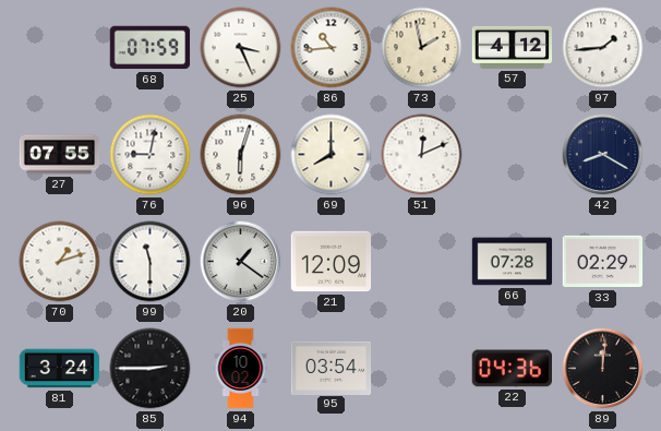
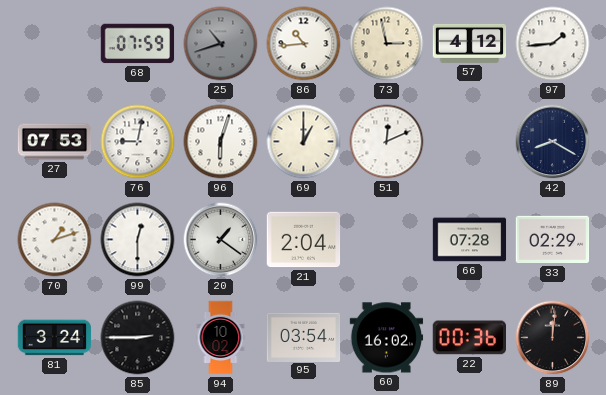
25: 3:26 -> 10:42
25 dial: white -> grey
73: 1:58 -> 2:58
27: 07:55 -> 07:53
69: 8:00 -> 1:00
99: 11:30 -> 12:30
21: 12:09 -> 2:04
60: none -> 16:02
22: 04:36 -> 00:36
